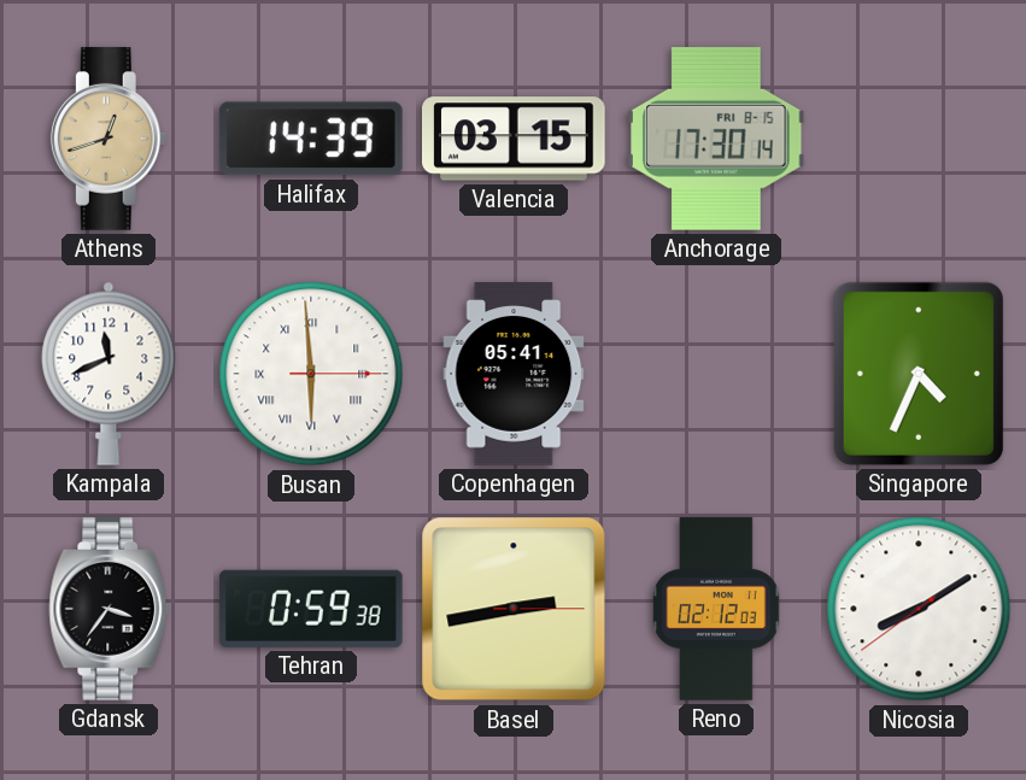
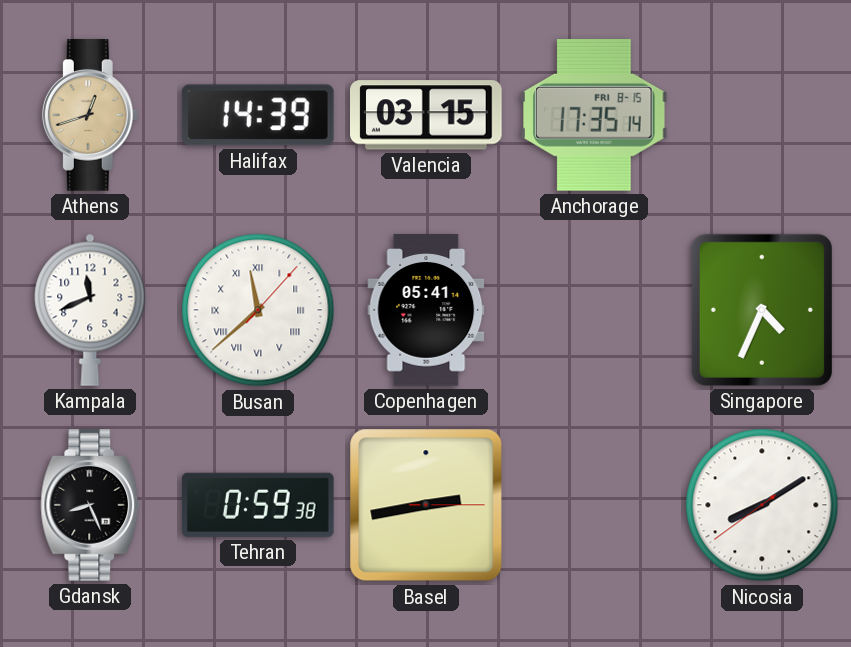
Anchorage: 17:30 -> 17:35
Busan: 5:59 -> 11:38
Gdansk: 3:36 -> 8:26
Reno: 02:12 -> none
